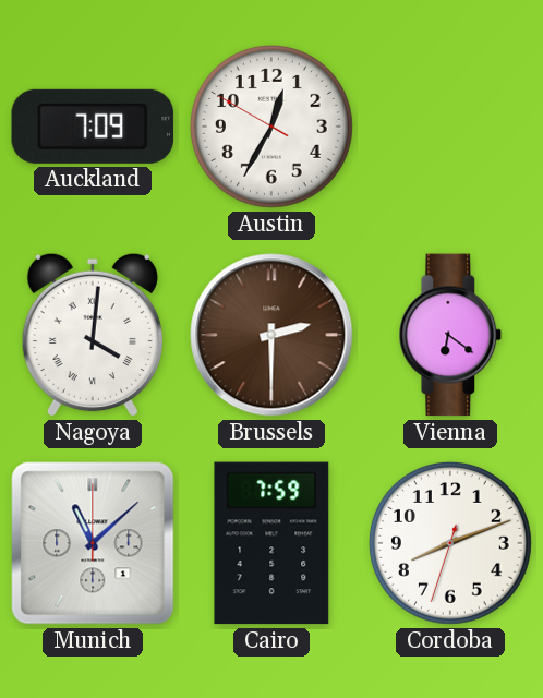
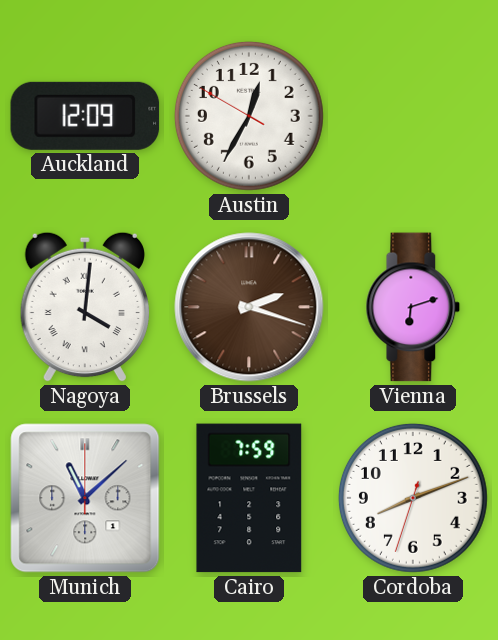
Auckland: 7:09 -> 12:09
Brussels: 2:30 -> 2:18
Vienna: 6:21 -> 6:12
